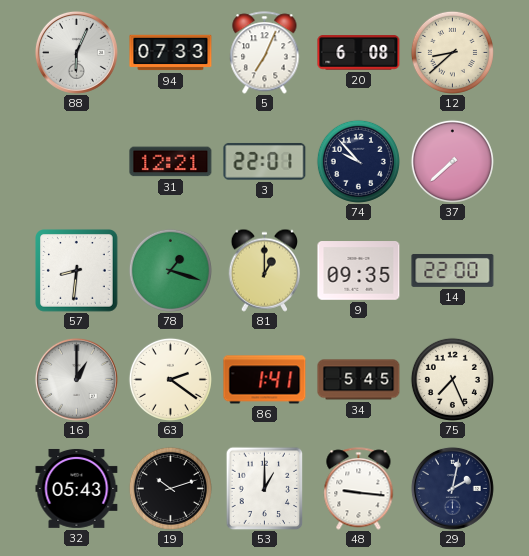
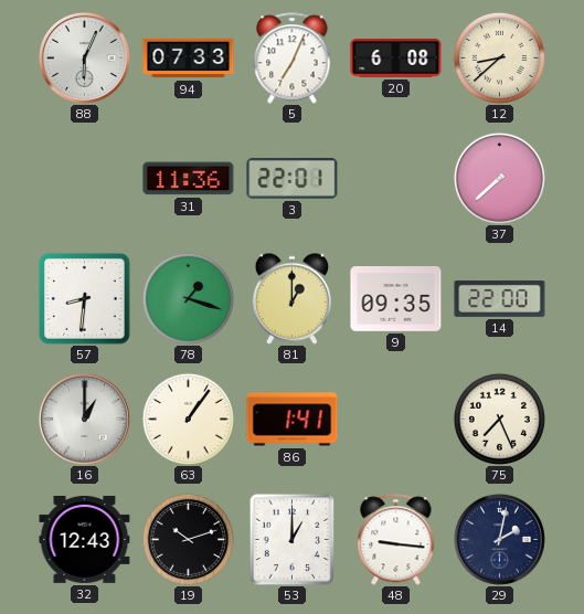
31: 12:21 -> 11:36
74: 9:53 -> none
63: 2:21 -> 1:06
34: 5:45 -> none
32: 05:43 -> 12:43
